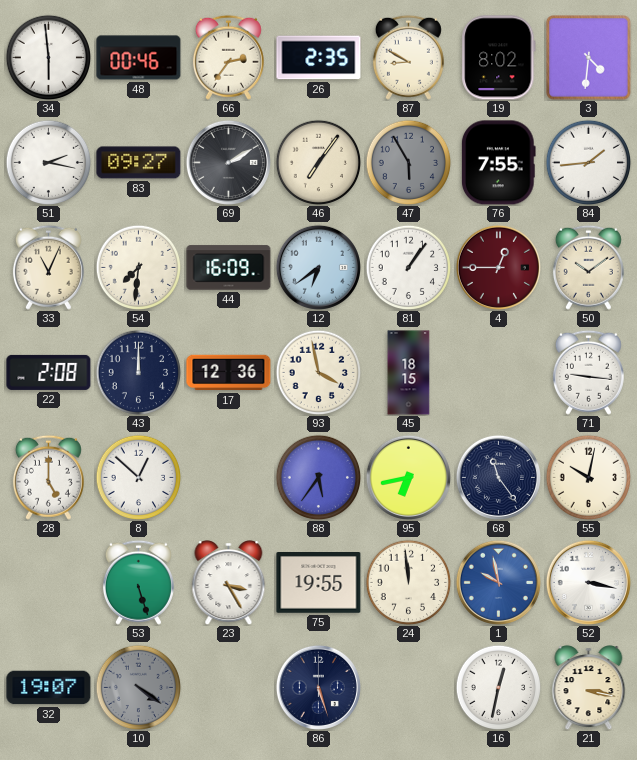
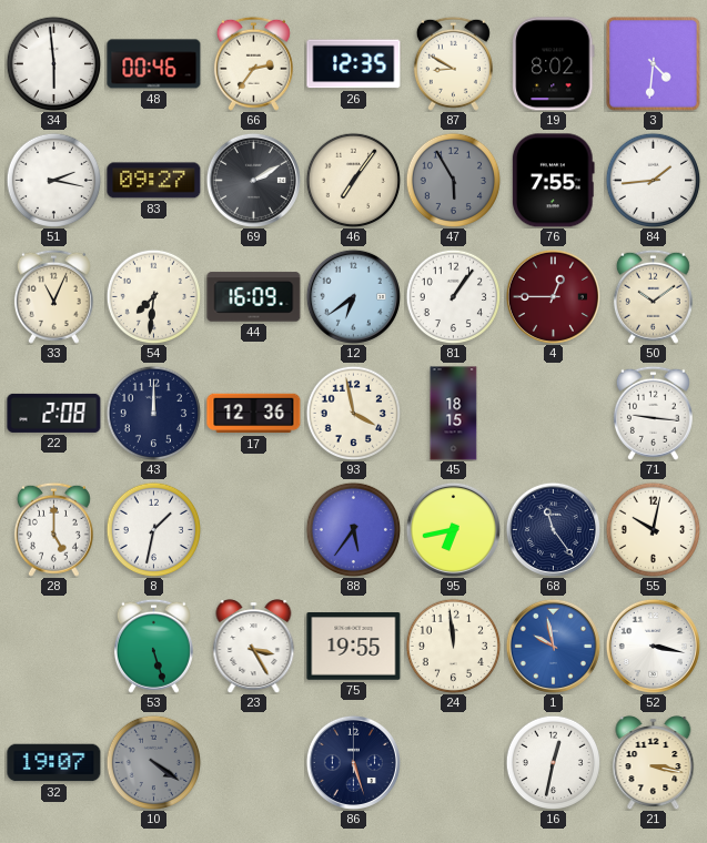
26: 2:35 -> 12:35
8: 12:52 -> 1:32
